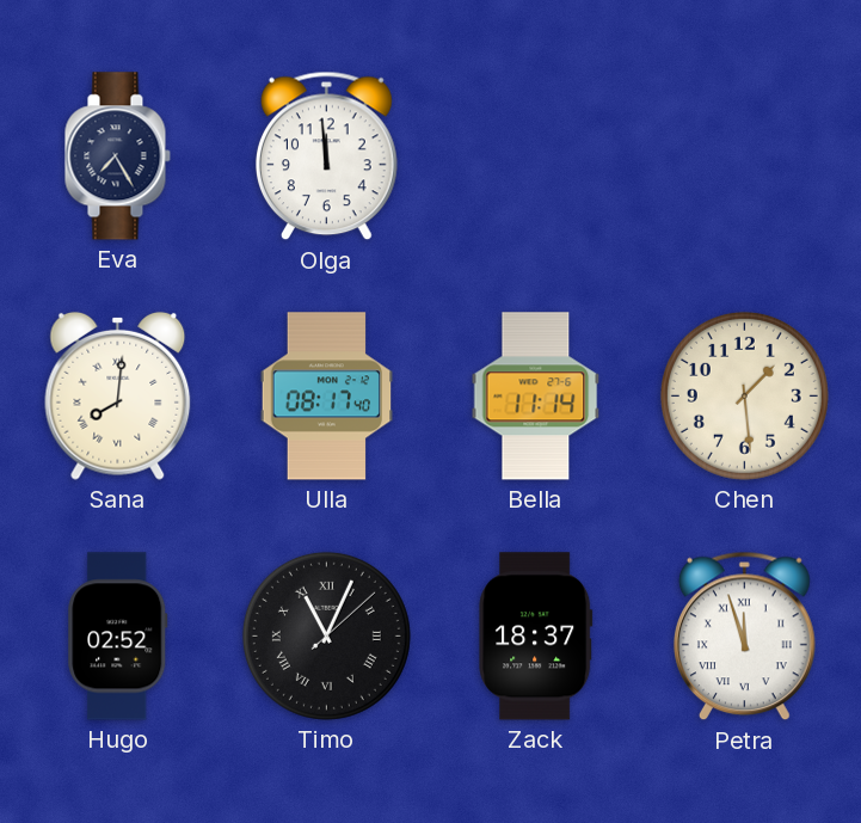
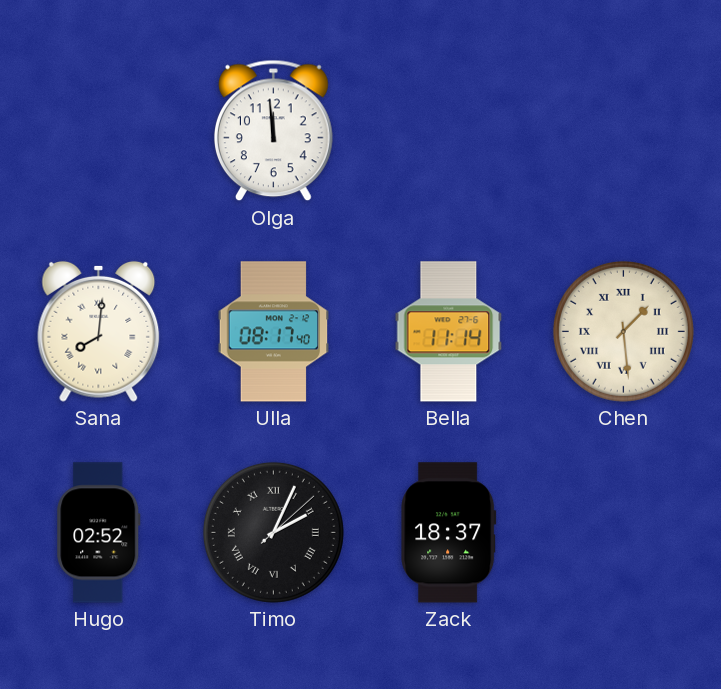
Eva: 7:25 -> none
Chen numerals: Arabic -> Roman
Timo: 11:04 -> 2:04
Petra: 11:57 -> none
